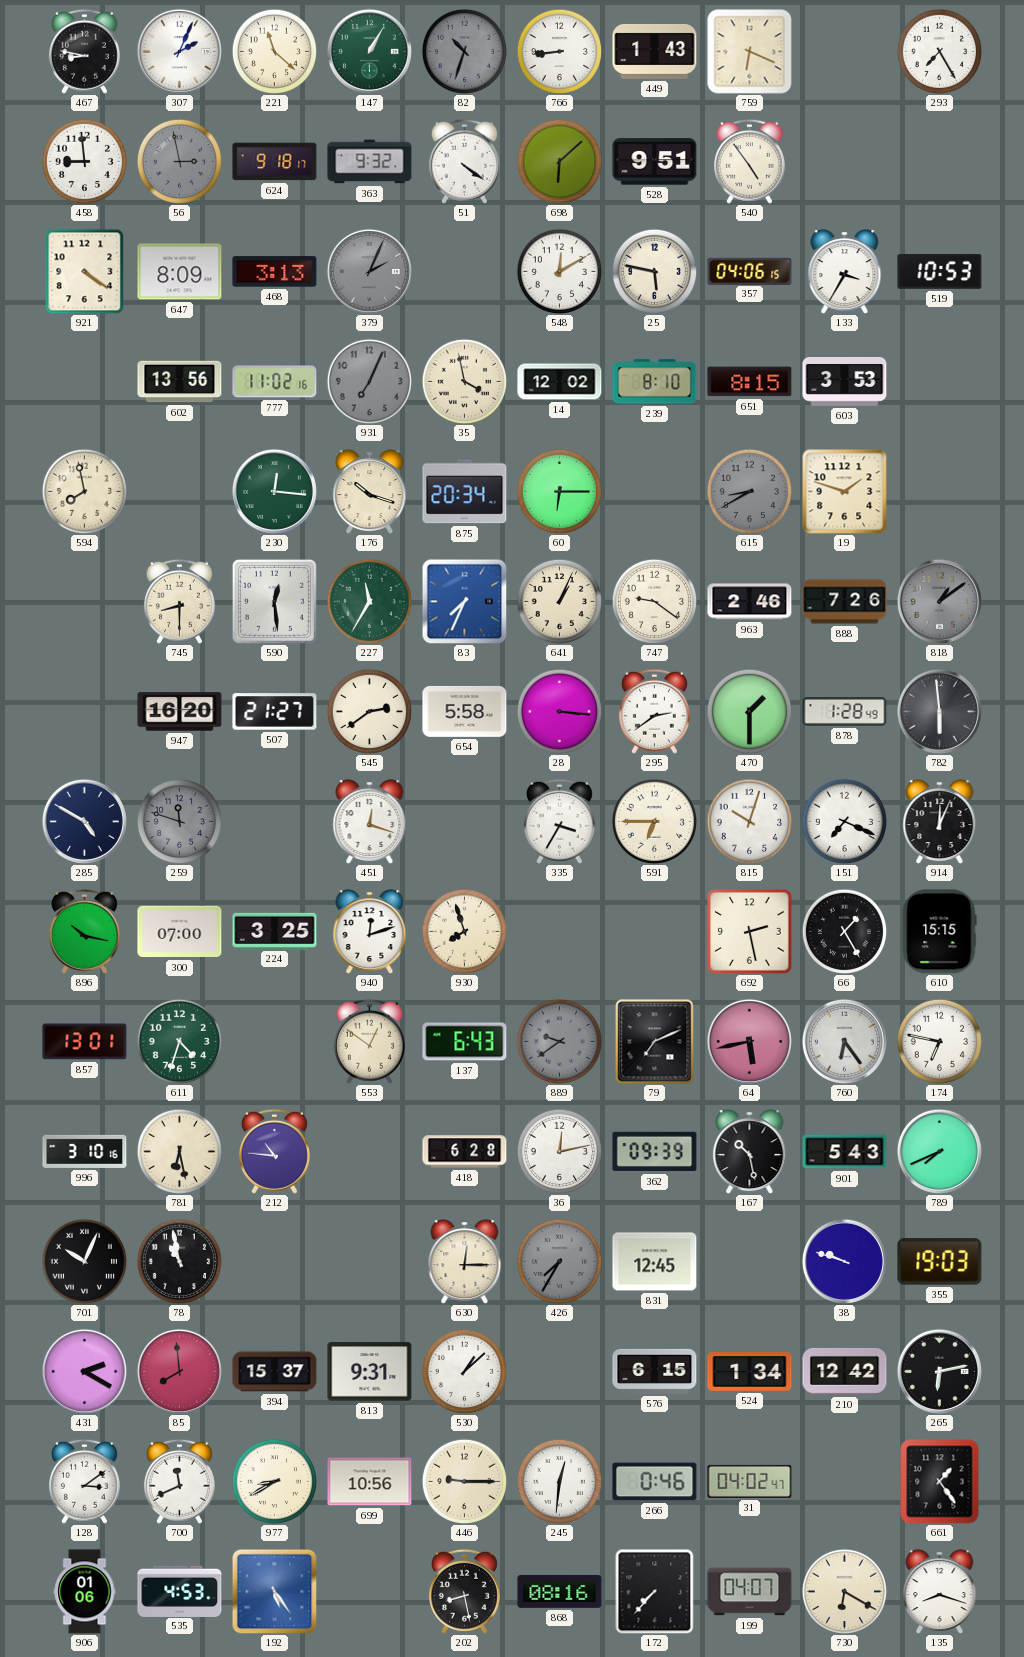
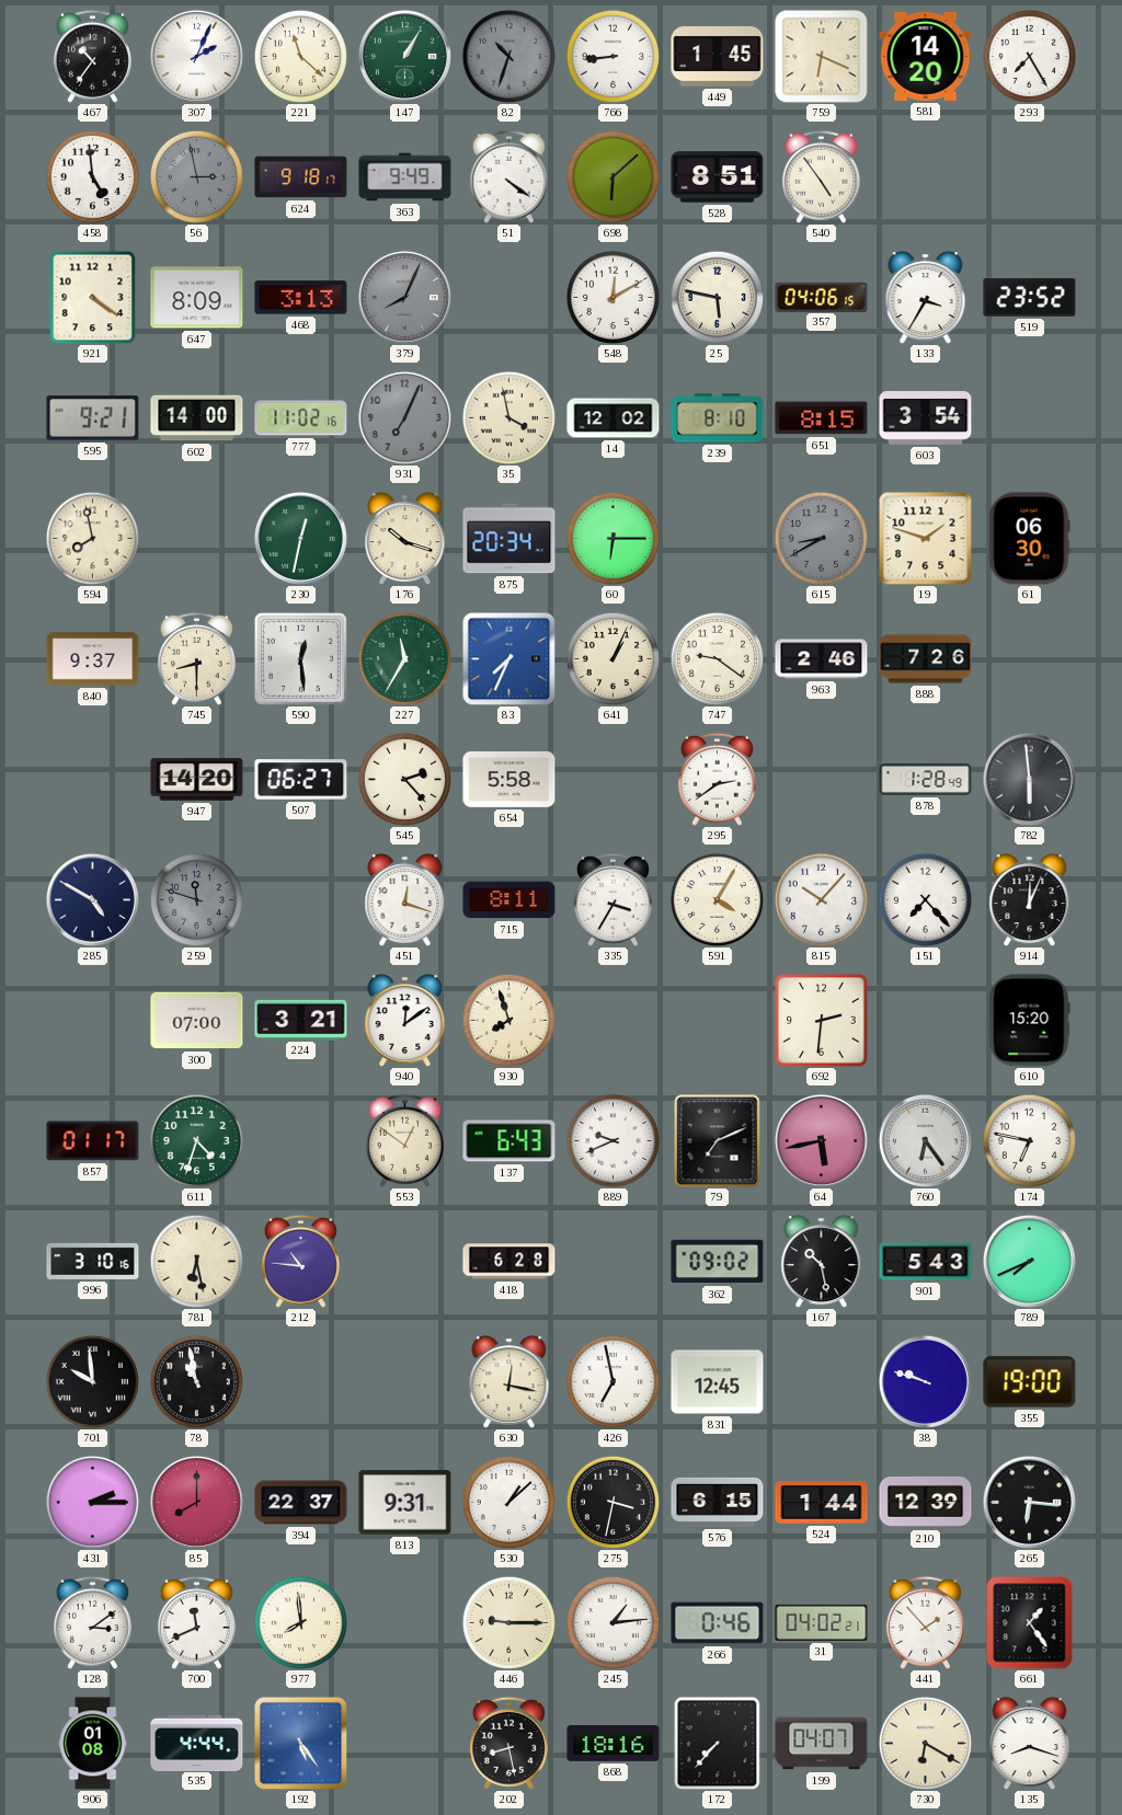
467: 8:47 -> 10:36
449: 1:43 -> 1:45
581: none -> 14:20
458: 8:59 -> 4:59
363: 9:32 -> 9:49
528: 9:51 -> 8:51
379: 2:04 -> 8:04
519: 10:53 -> 23:52
595: none -> 9:21
602: 13:56 -> 14:00
603: 3:53 -> 3:54
230: 12:16 -> 12:32
61: none -> 06:30
840: none -> 9:37
818: 1:09 -> none
947: 16:20 -> 14:20
507: 21:27 -> 06:27
545: 2:39 -> 2:23
28: 3:16 -> none
470: 1:30 -> none
715: none -> 8:11
591: 6:45 -> 4:05
815: 10:03 -> 10:07
151: 7:19 -> 7:23
896: 10:17 -> none
224: 3:25 -> 3:21
940: 12:12 -> 12:09
692: 2:28 -> 2:31
66: 1:25 -> none
610: 15:15 -> 15:20
857: 13:01 -> 01:17
889: 9:39 -> 9:41
889 dial: grey -> white
36: 12:13 -> none
362: 09:39 -> 09:02
701: 10:04 -> 9:59
630: 12:15 -> 12:17
426: 7:35 -> 6:58
426 dial: grey -> white
355: 19:03 -> 19:00
431: 2:20 -> 2:15
85: 7:59 -> 8:00
394: 15:37 -> 22:37
275: none -> 3:32
524: 1:34 -> 1:44
210: 12:42 -> 12:39
265: 6:13 -> 6:16
977: 8:40 -> 7:59
699: 10:56 -> none
245: 12:31 -> 1:14
31: 04:02:47 -> 04:02:21
441: none -> 1:53
906: 01:06 -> 01:08
535: 4:53 -> 4:44
868: 08:16 -> 18:16
